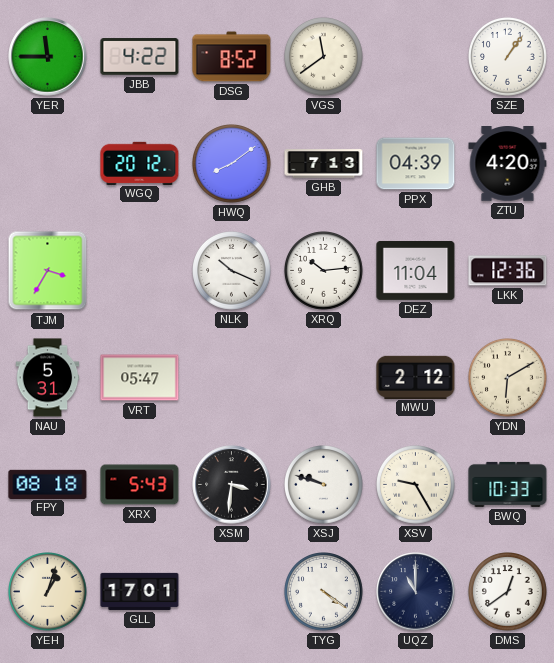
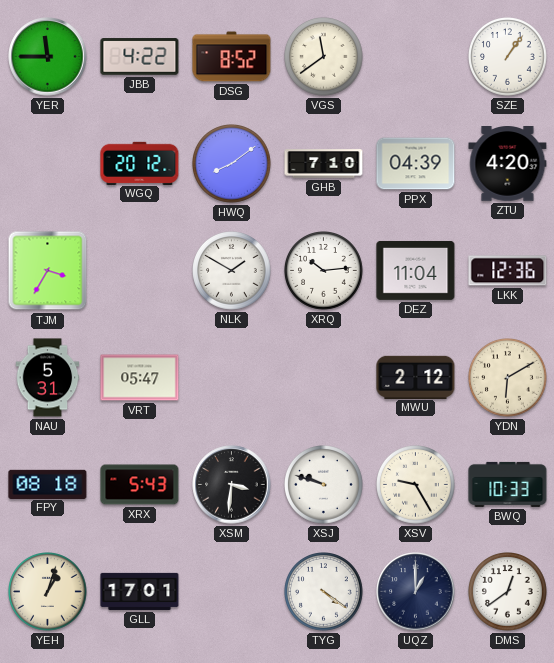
GHB: 7:13 -> 7:10
NLK: 10:19 -> 1:50
UQZ: 11:00 -> 1:00
